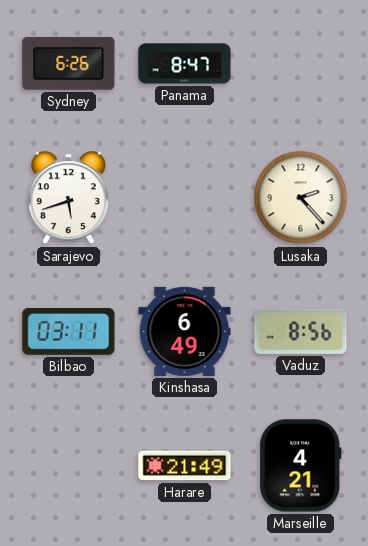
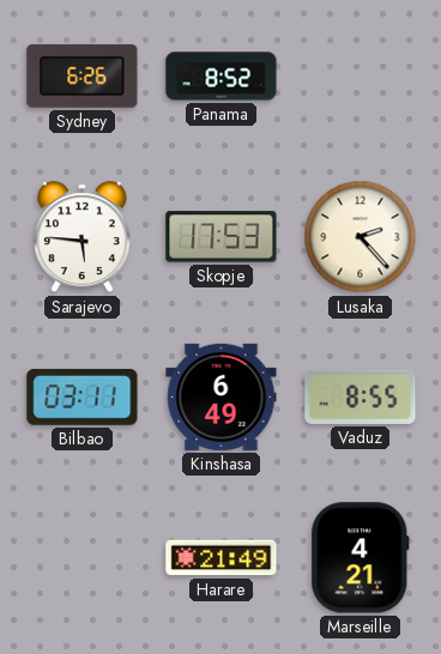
Panama: 8:47 -> 8:52
Sarajevo: 5:42 -> 5:46
Skopje: none -> 17:53
Vaduz: 8:56 -> 8:55
